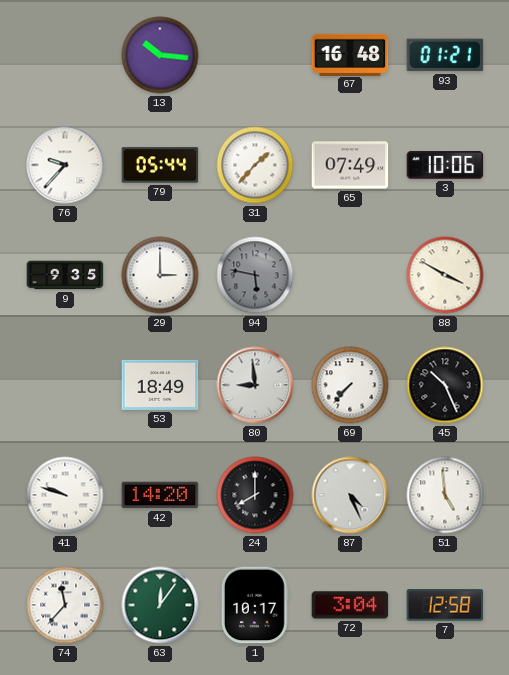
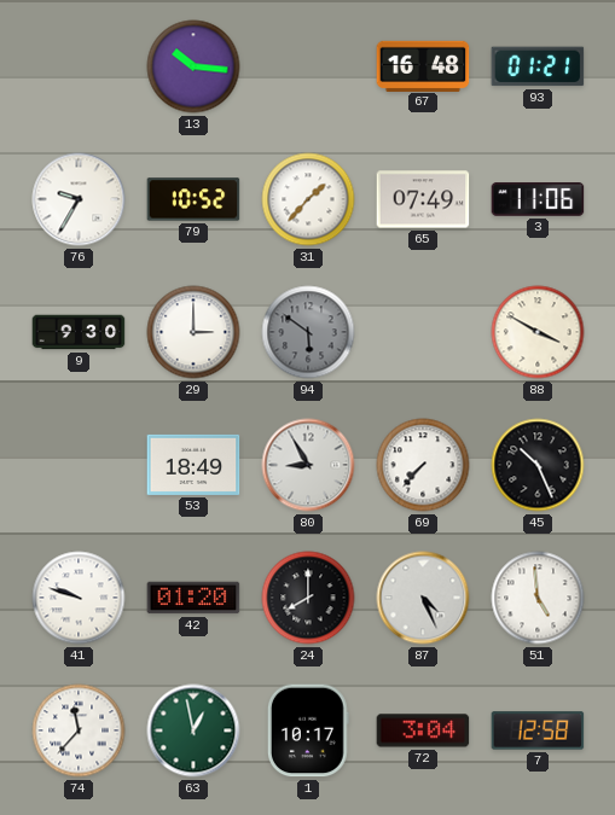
76: 9:37 -> 9:35
79: 05:44 -> 10:52
3: 10:06 -> 11:06
9: 9:35 -> 9:30
94: 5:47 -> 5:51
80: 8:59 -> 8:55
42: 14:20 -> 01:20
63: 12:06 -> 12:58
